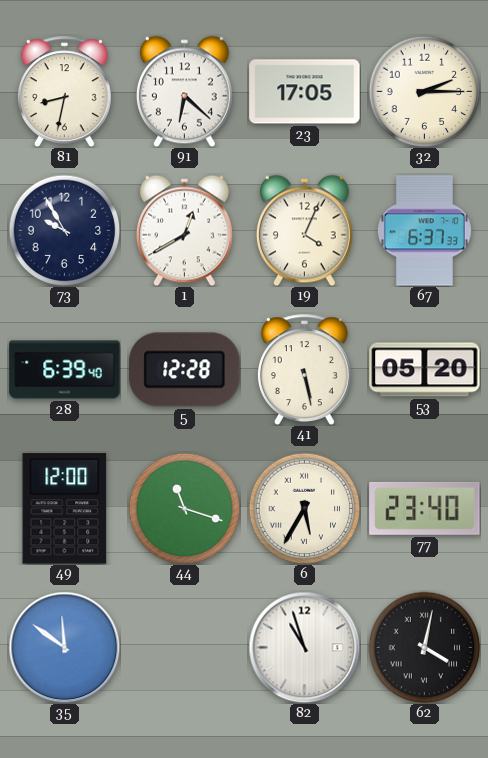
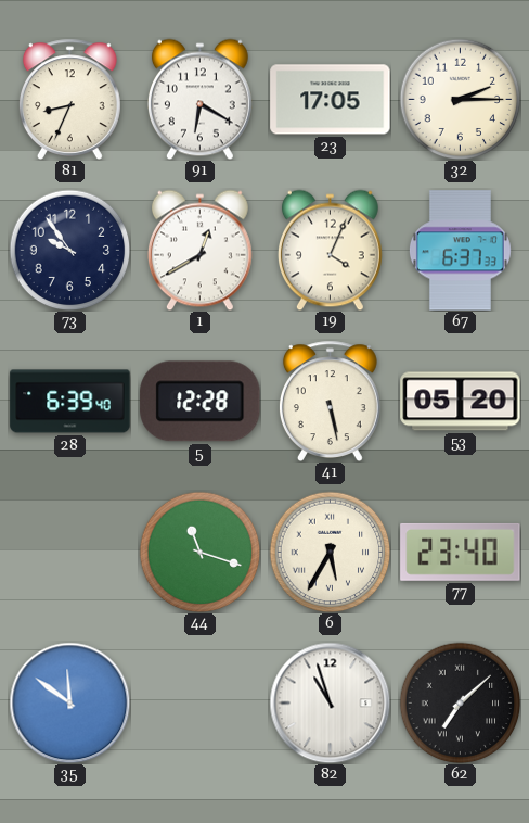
81: 8:32 -> 8:34
91: 6:22 -> 6:20
73: 9:55 -> 9:54
49: 12:00 -> none
62: 4:02 -> 7:08
